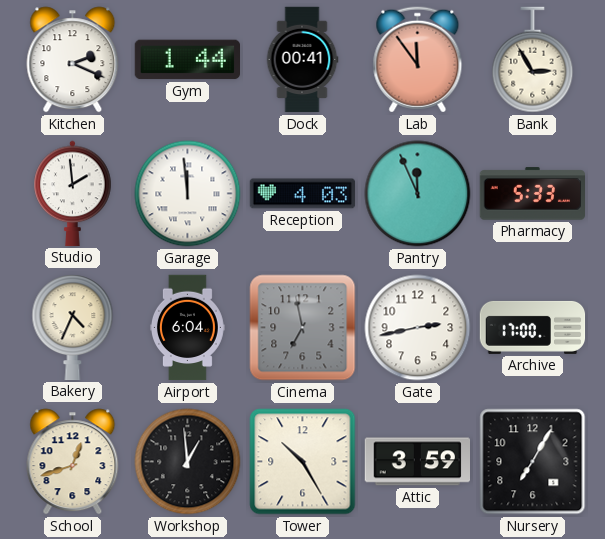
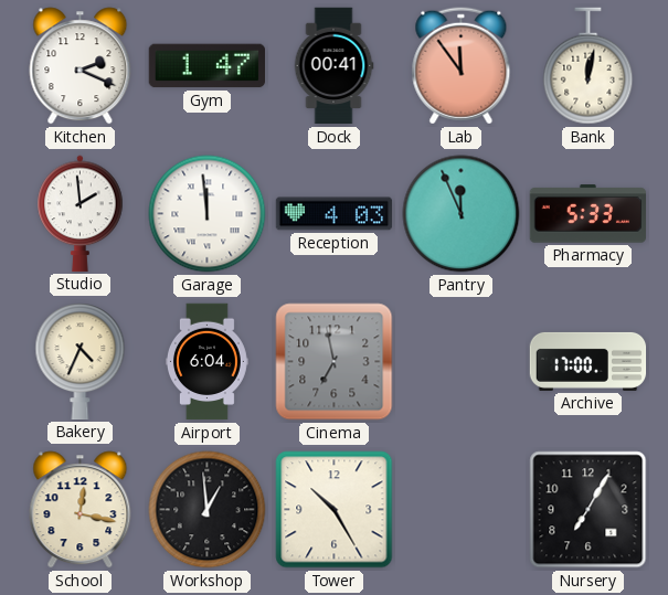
Gym: 1:44 -> 1:47
Bank: 2:55 -> 12:02
Gate: 2:43 -> none
School: 12:42 -> 12:17
Attic: 3:59 -> none
